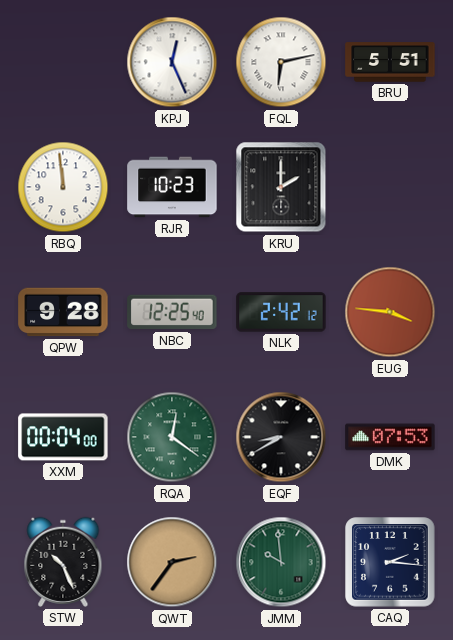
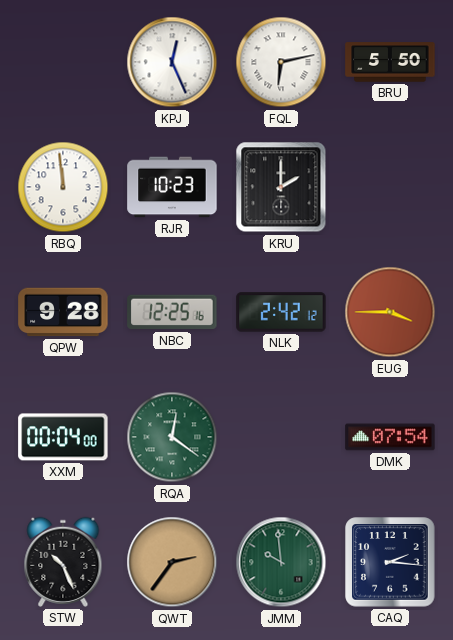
BRU: 5:51 -> 5:50
NBC: 12:25:40 -> 12:25:16
EUG: 3:46 -> 3:45
EQF: 8:40 -> none
DMK: 07:53 -> 07:54
